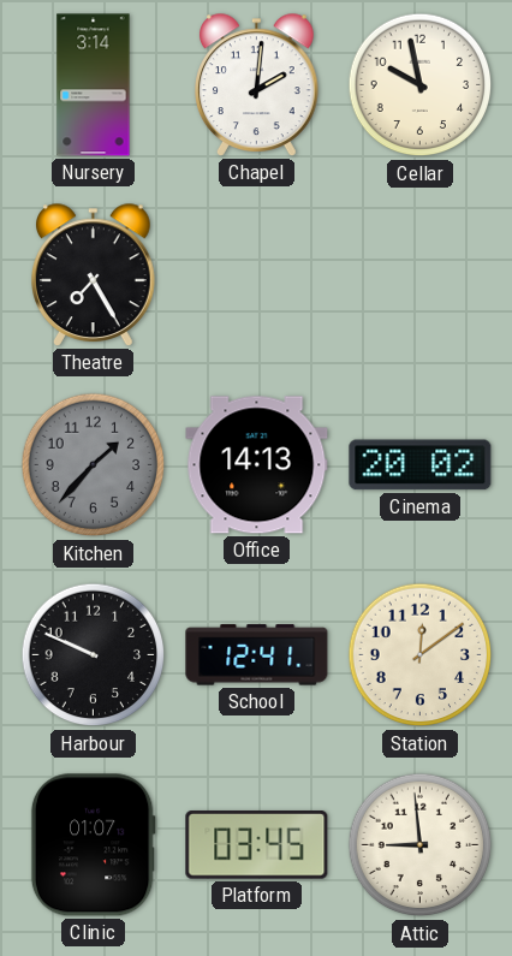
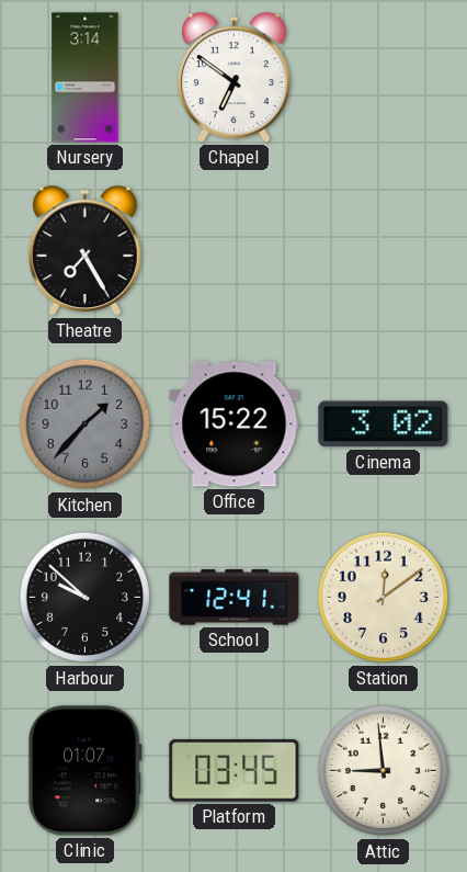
Chapel: 2:01 -> 6:51
Cellar: 9:58 -> none
Office: 14:13 -> 15:22
Cinema: 20:02 -> 3:02
Harbour: 9:49 -> 9:52
